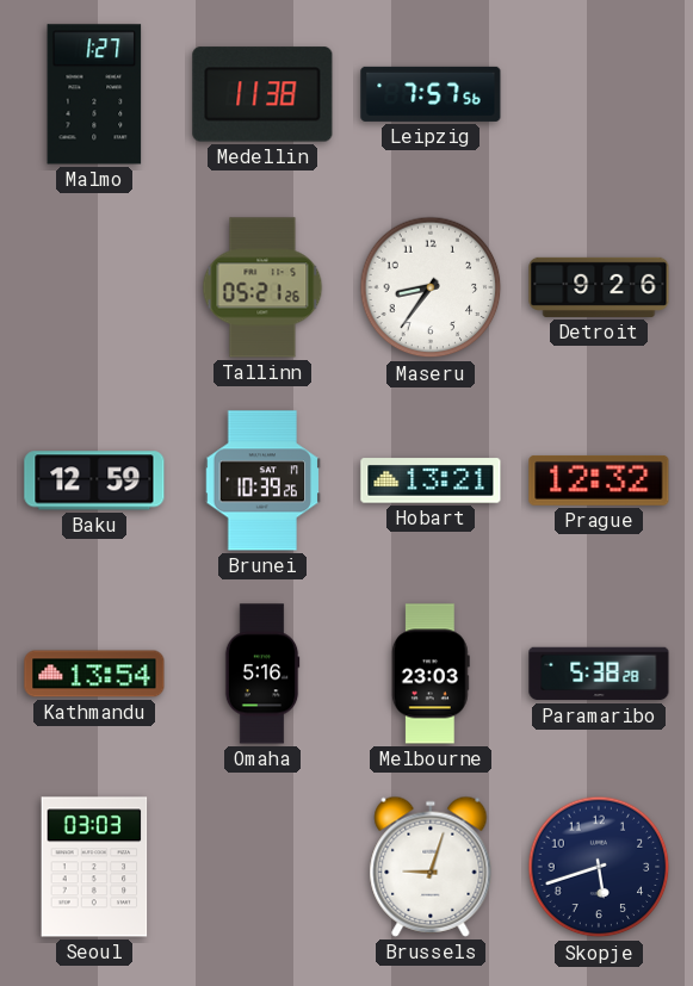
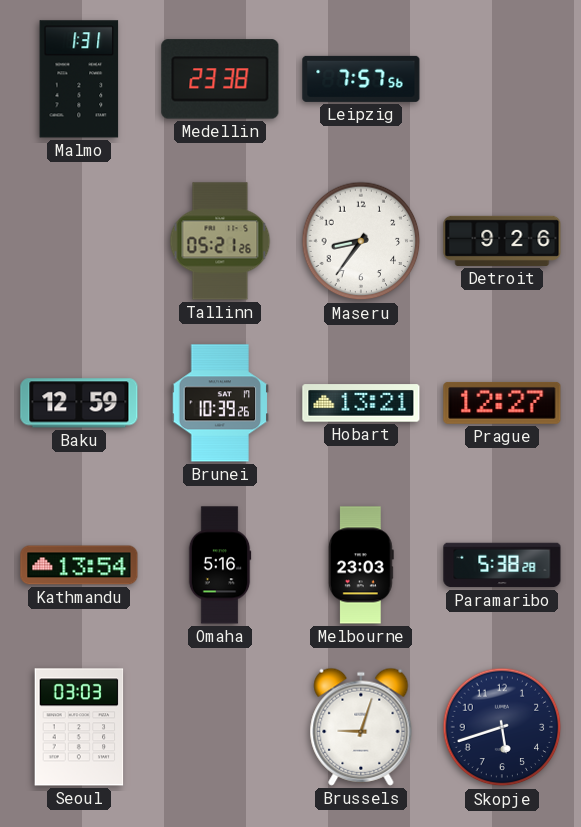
Malmo: 1:27 -> 1:31
Medellin: 11:38 -> 23:38
Prague: 12:32 -> 12:27
